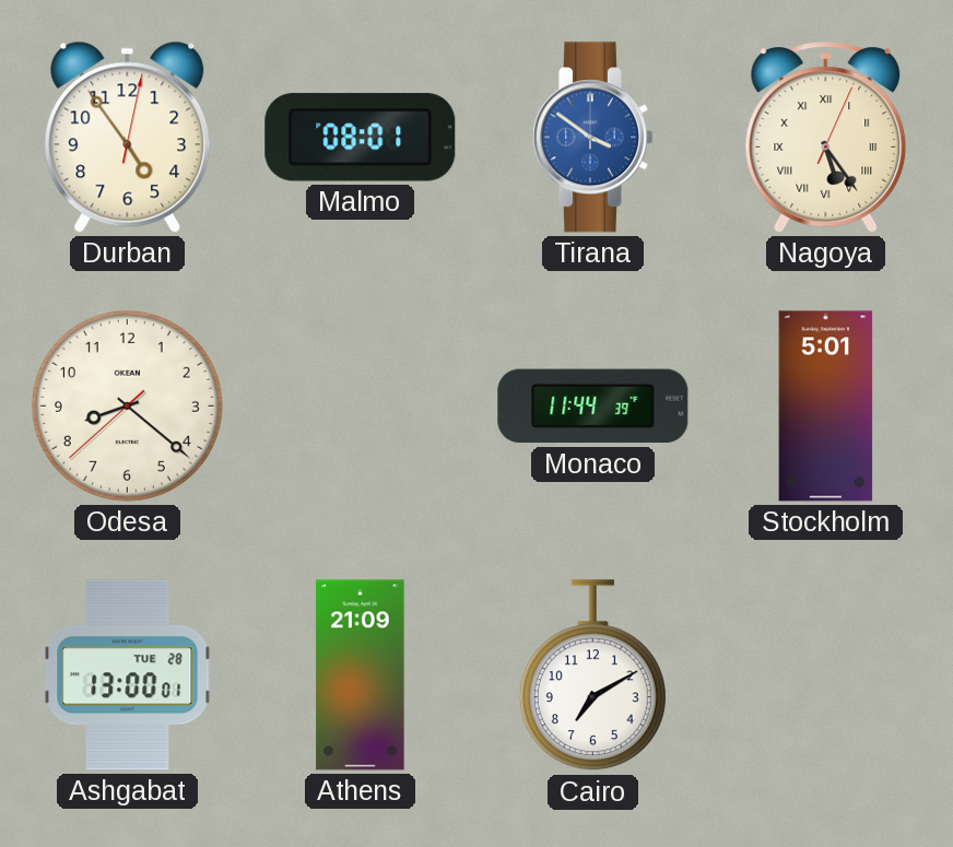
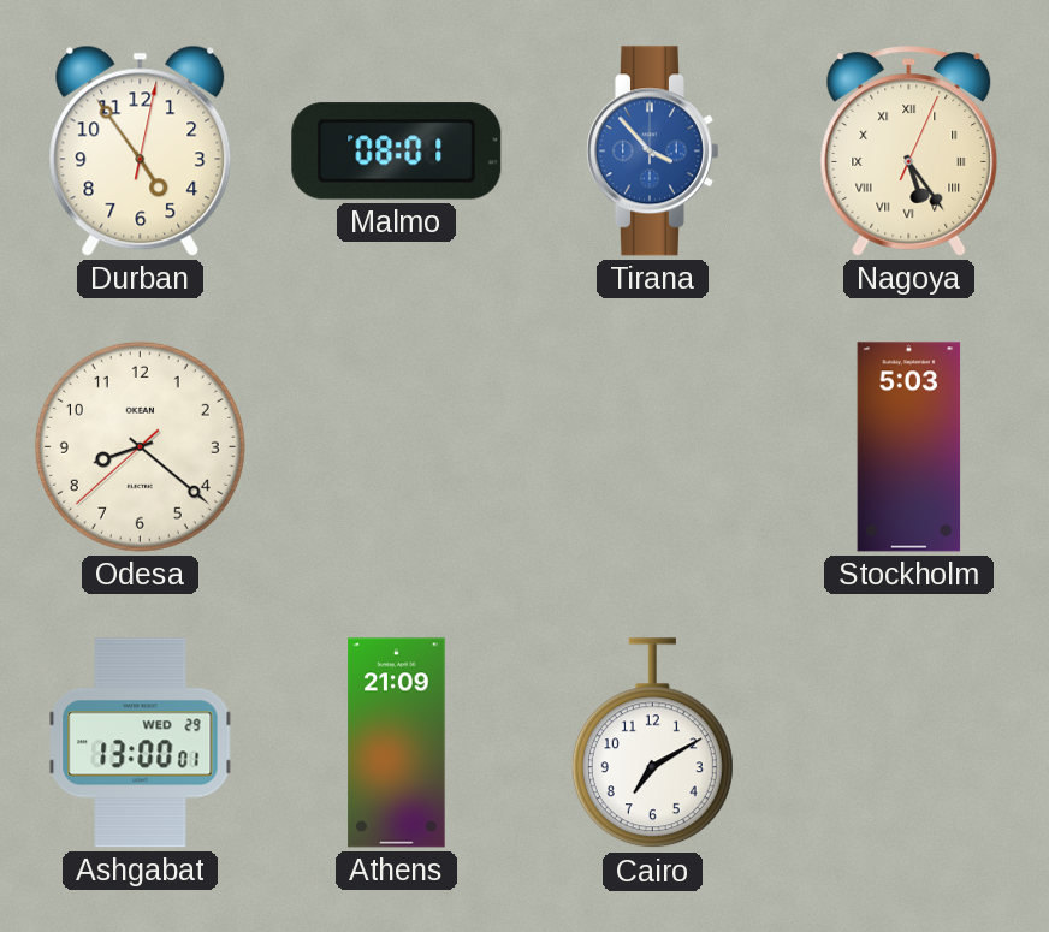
Tirana: 3:51 -> 3:53
Monaco: 11:44 -> none
Stockholm: 5:01 -> 5:03
Ashgabat date: TUE 28 -> WED 29
